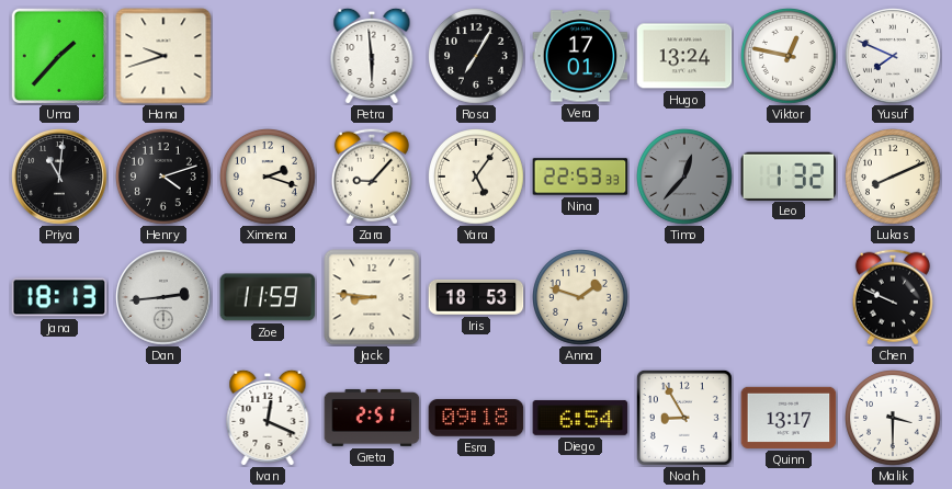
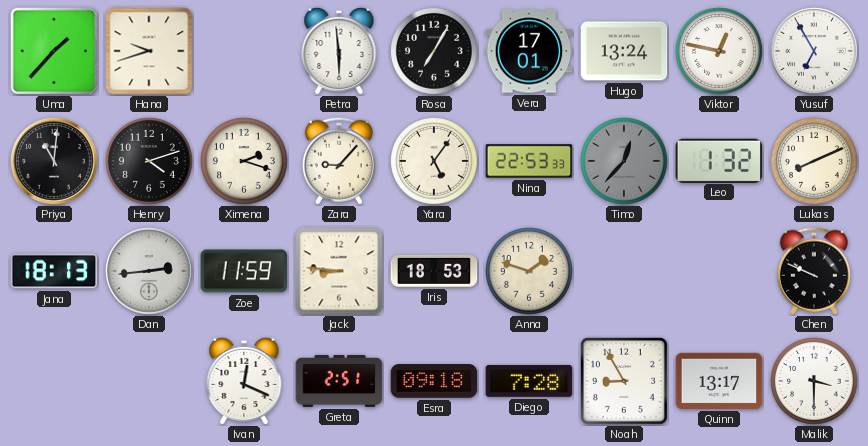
Yusuf: 7:49 -> 6:55
Diego: 6:54 -> 7:28
